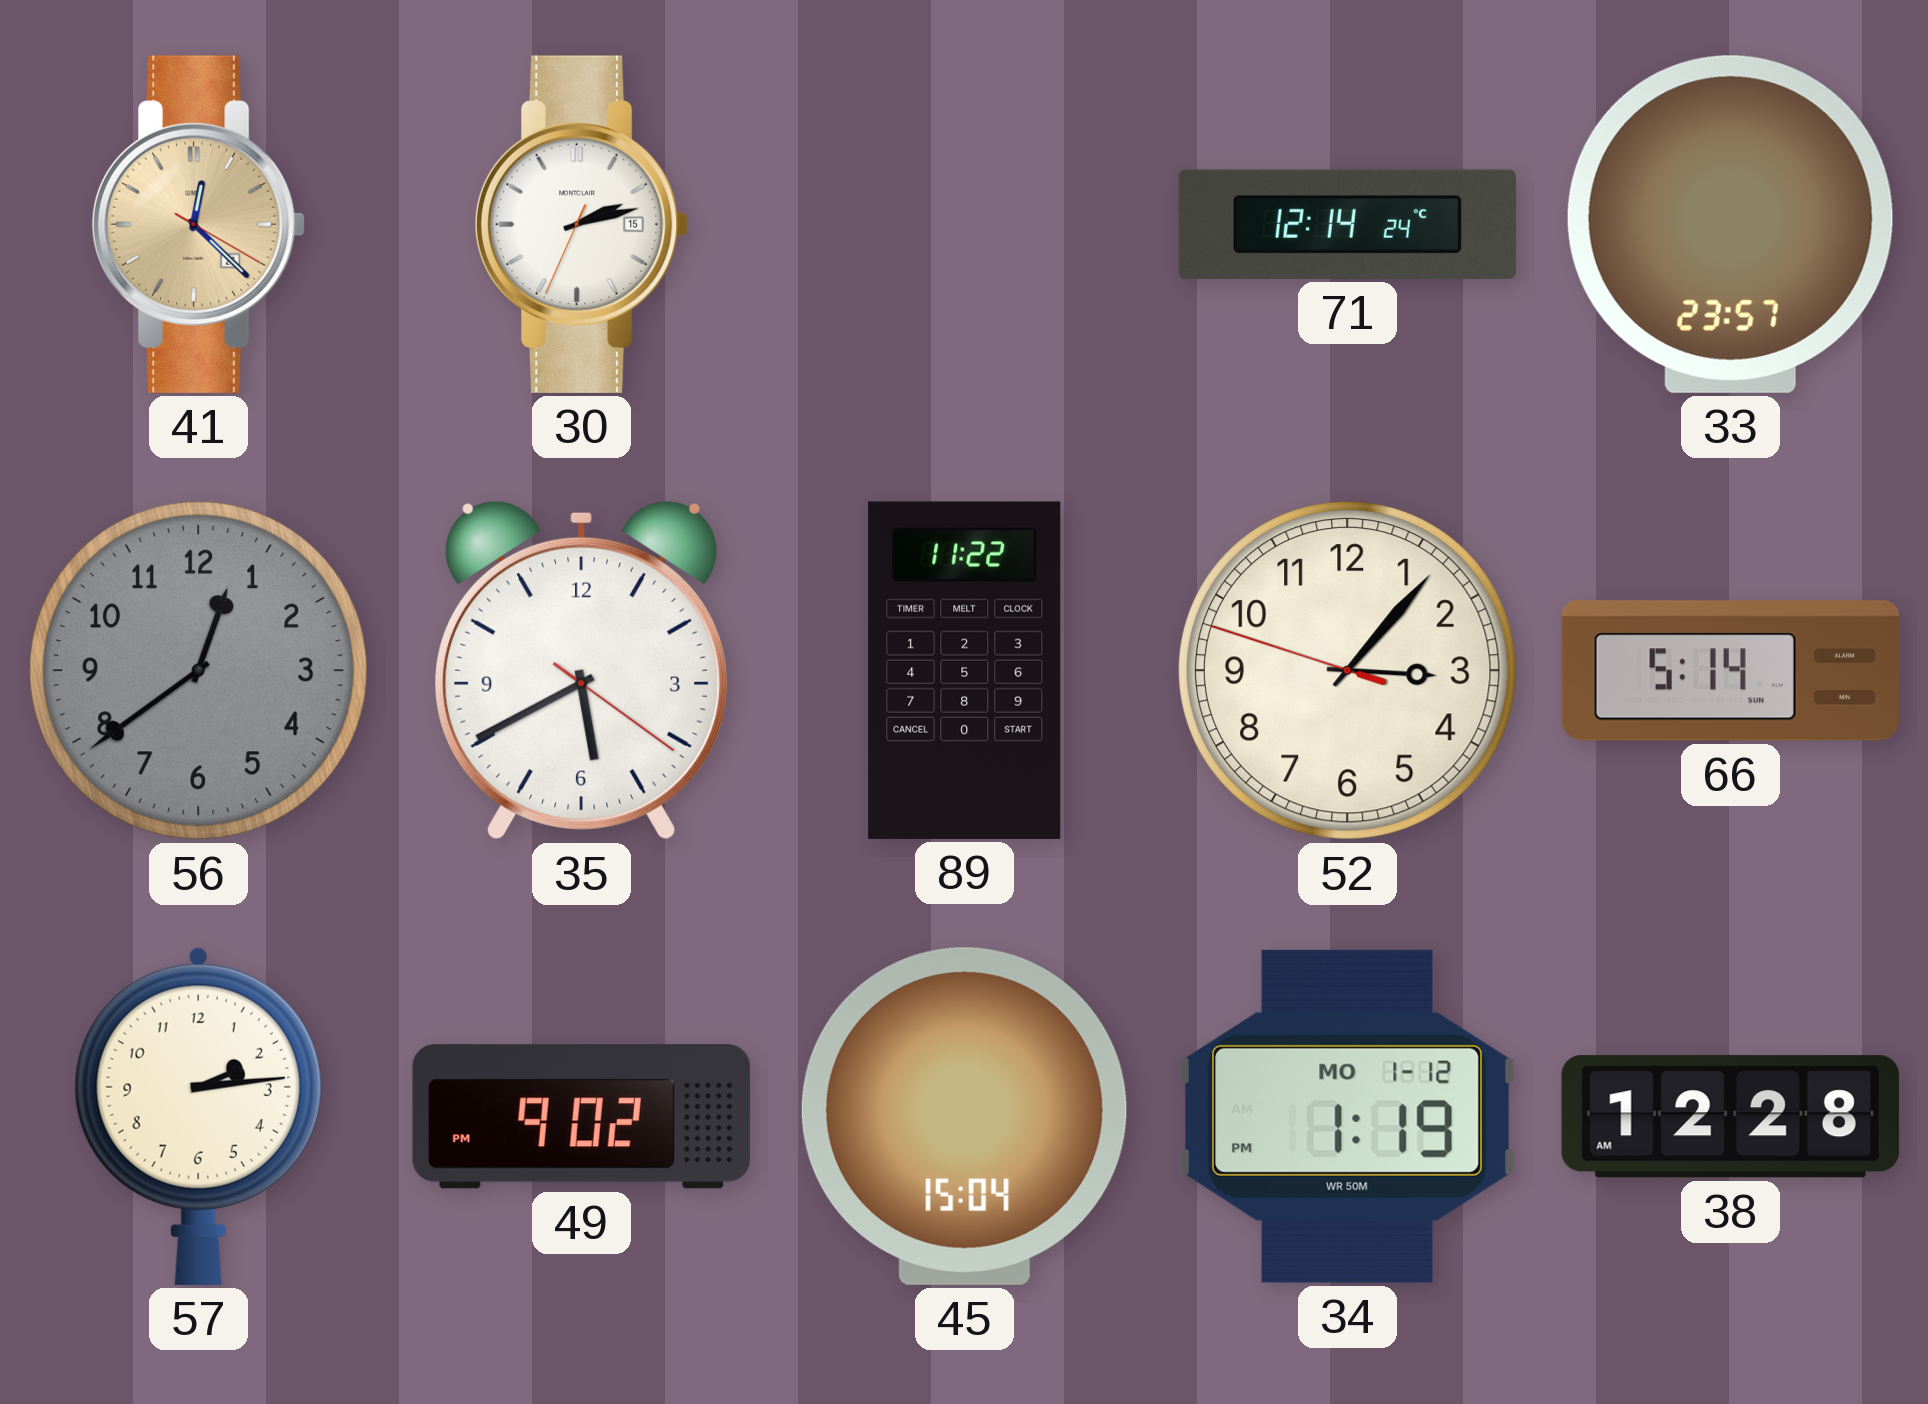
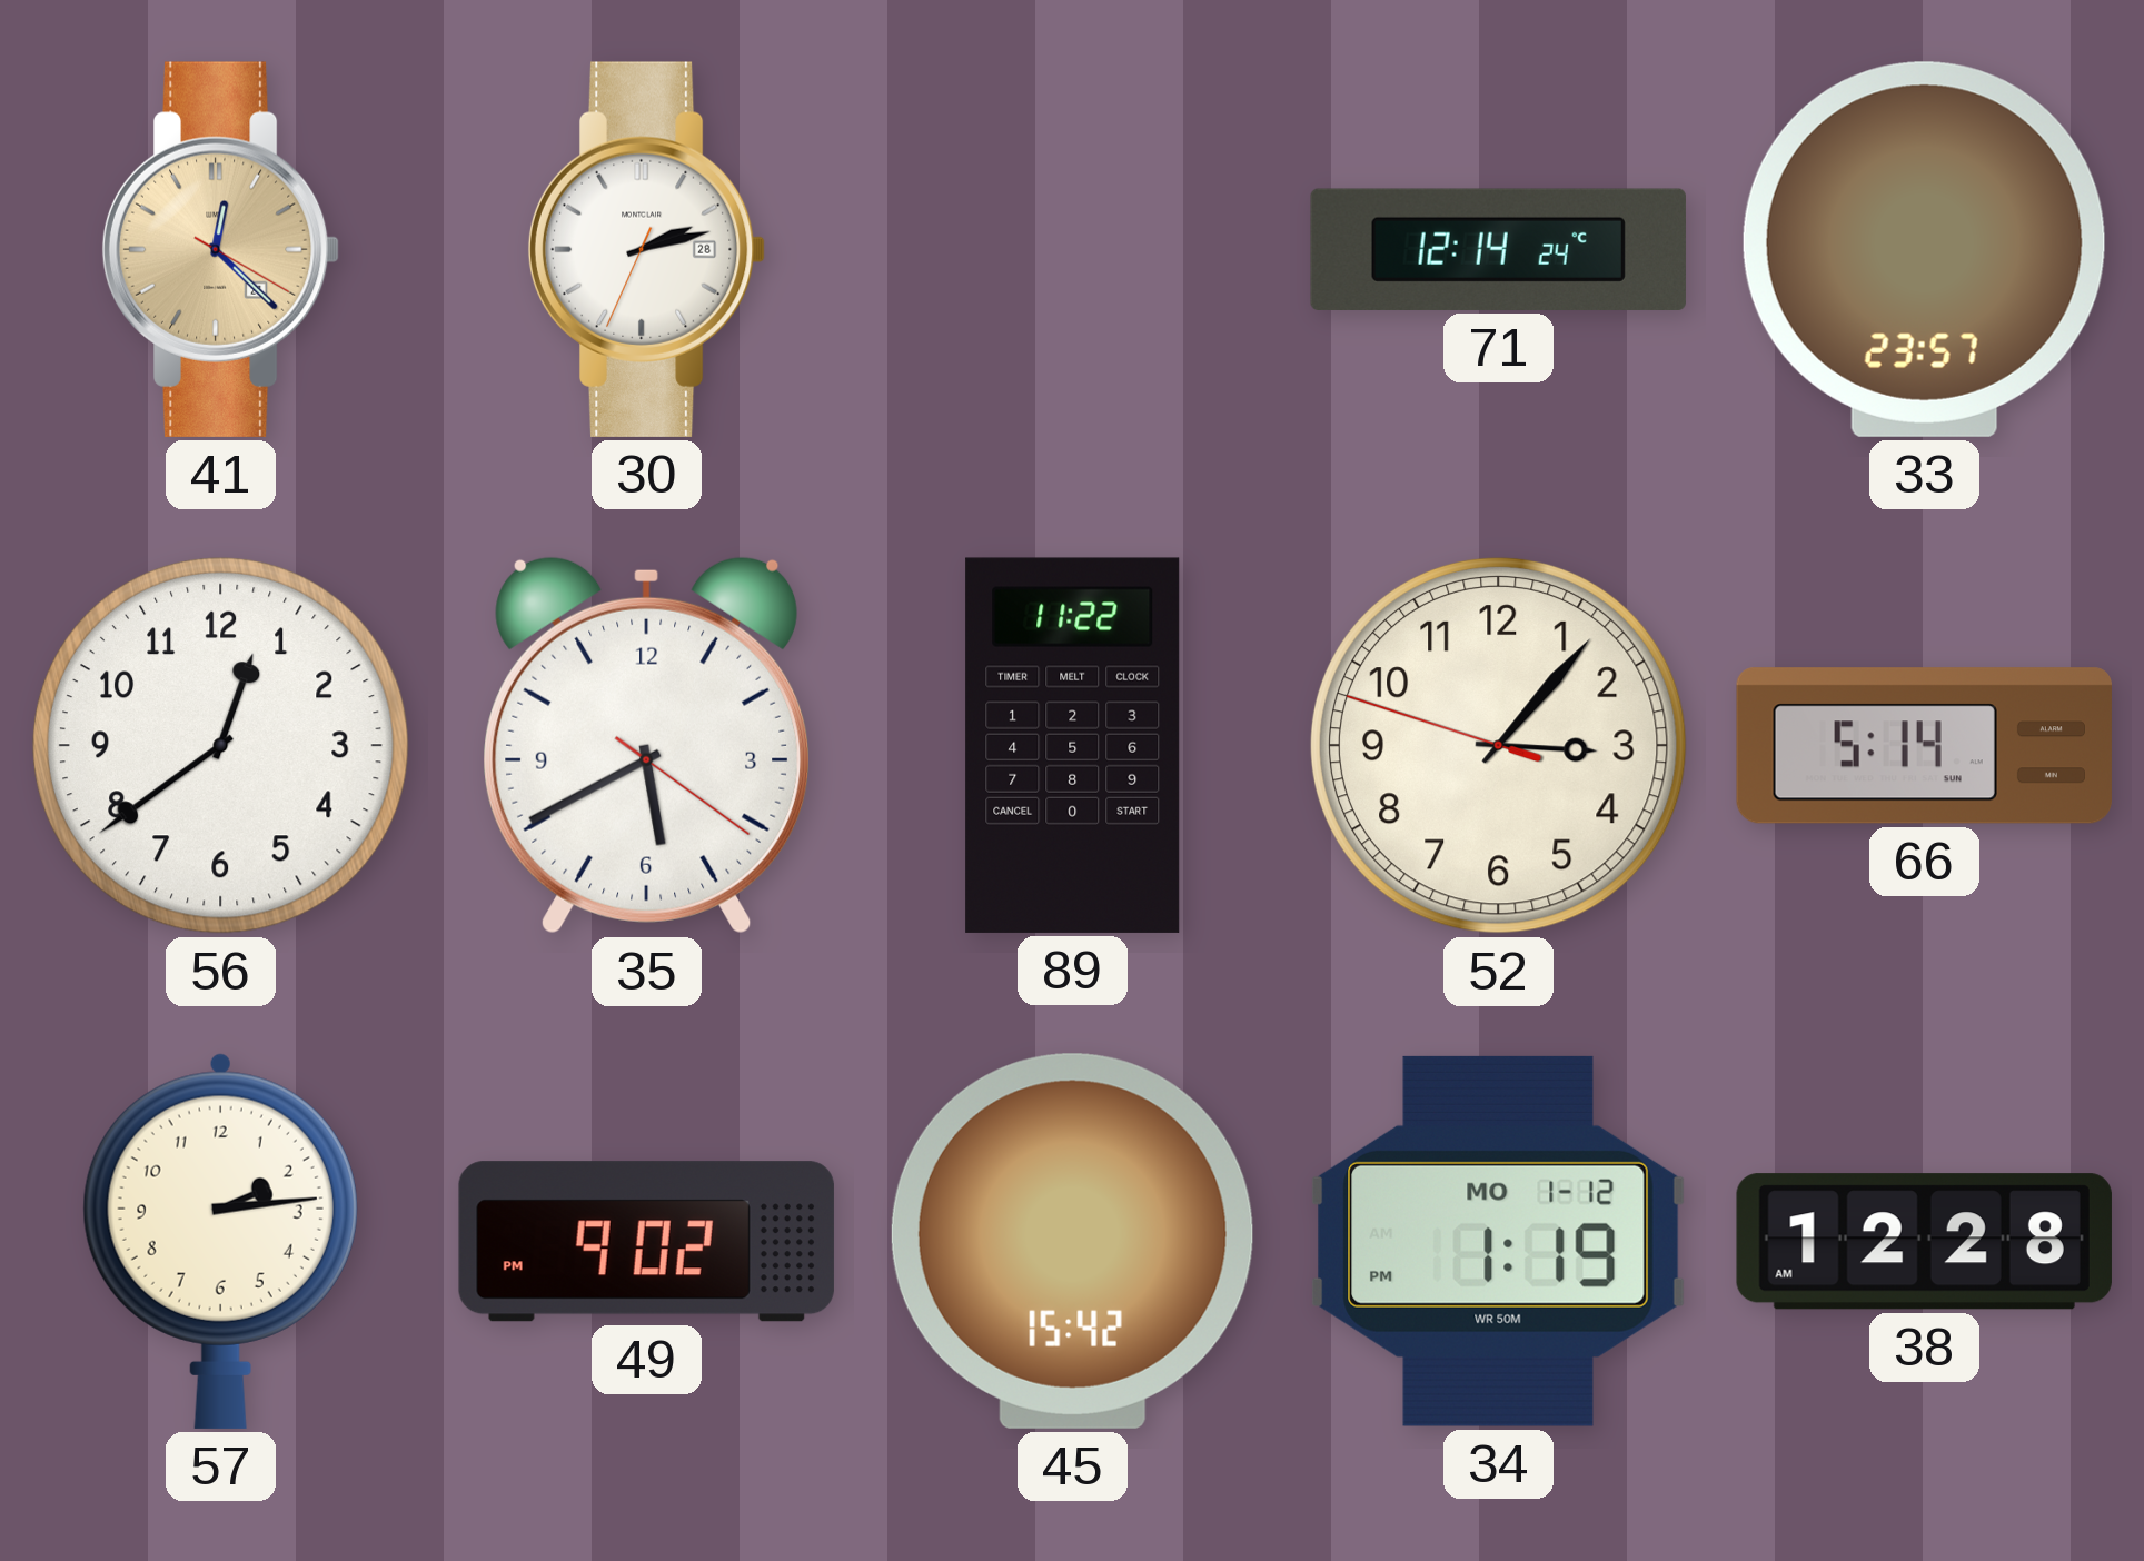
30 date: 15 -> 28
56 dial: grey -> white
45: 15:04 -> 15:42
